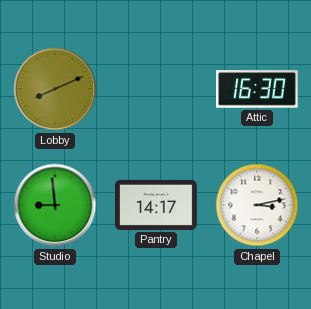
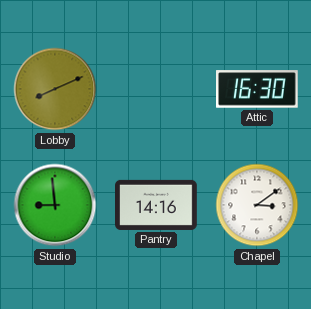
Pantry: 14:17 -> 14:16
Chapel: 3:13 -> 3:09
